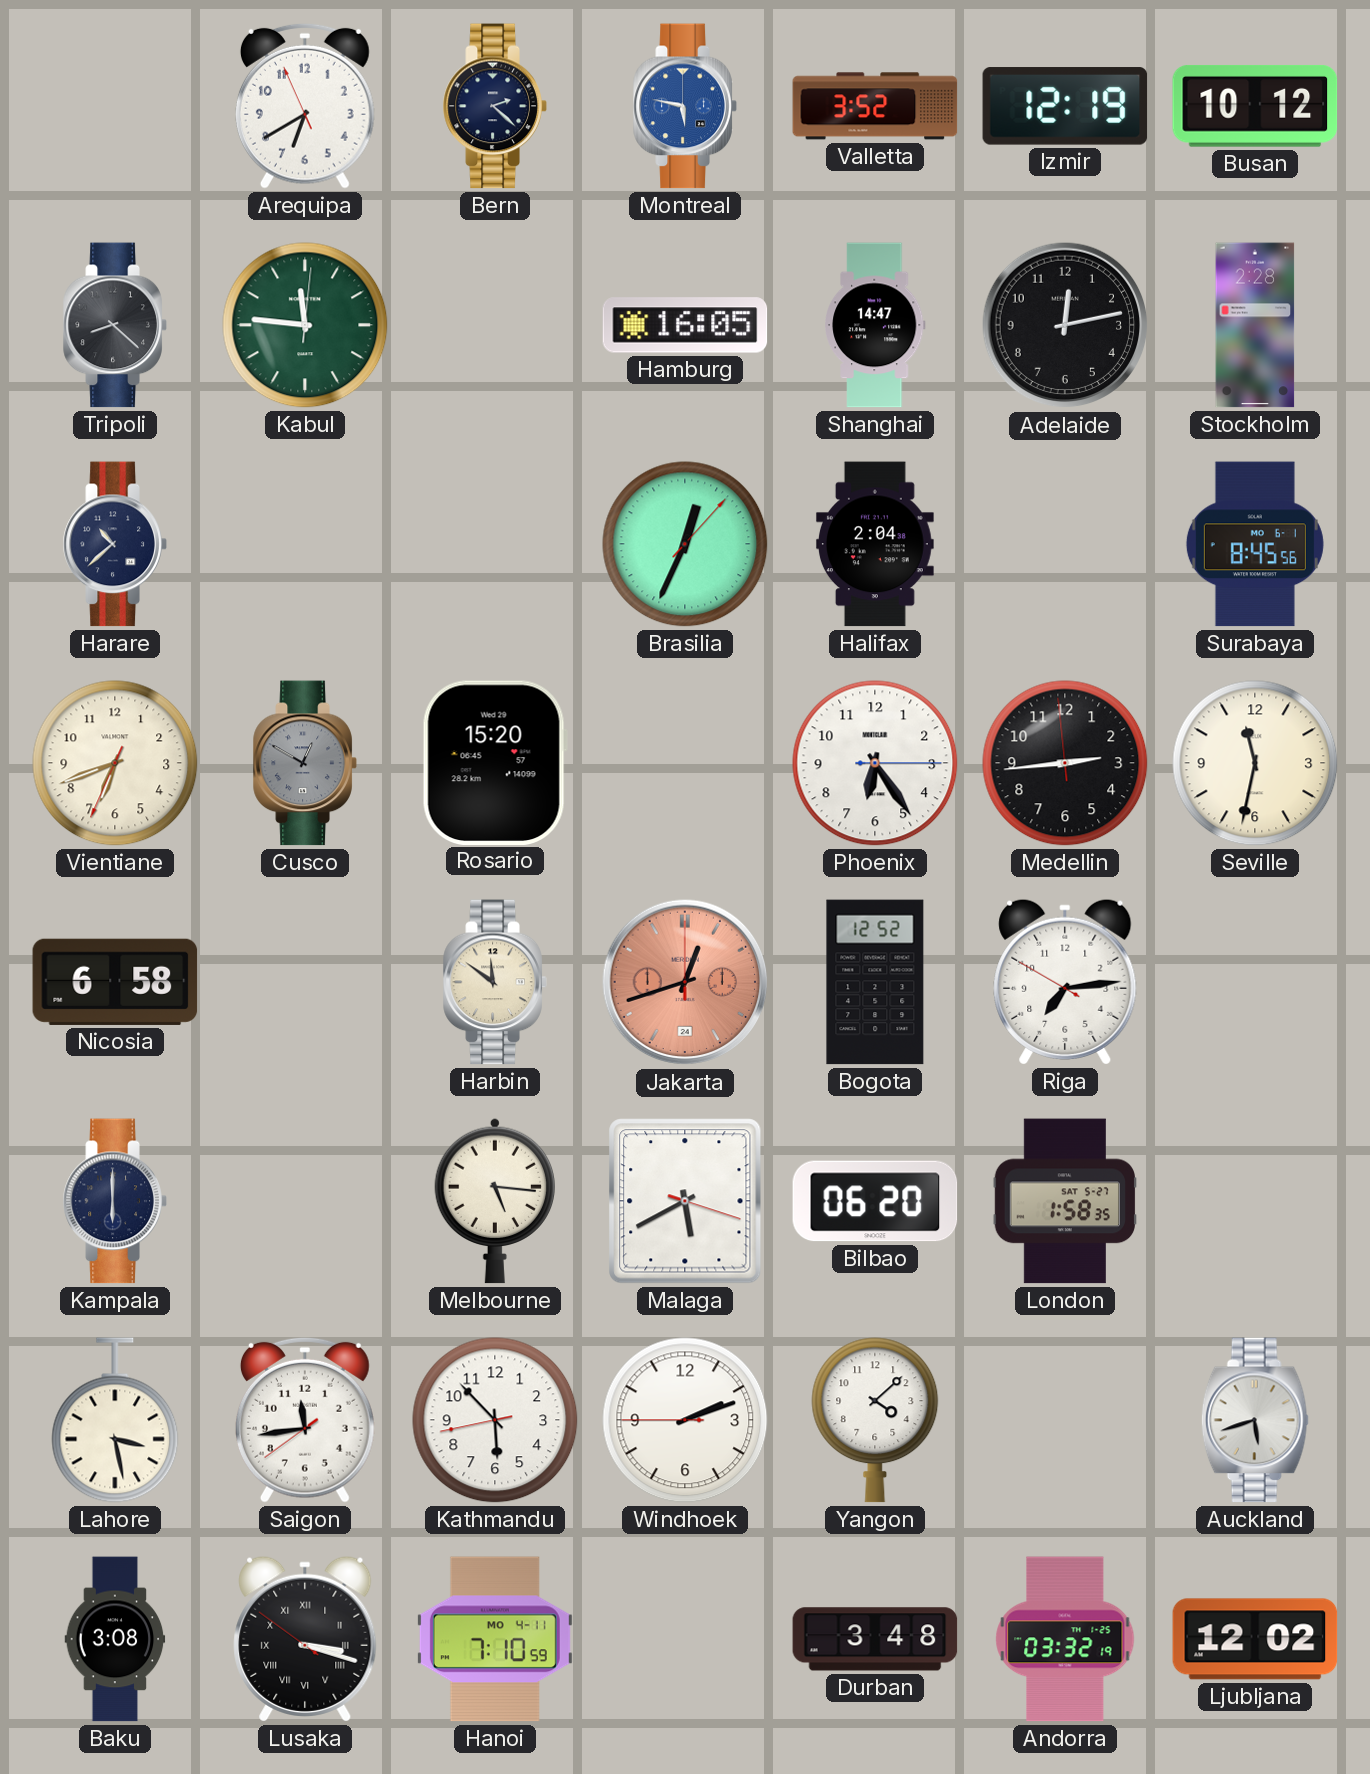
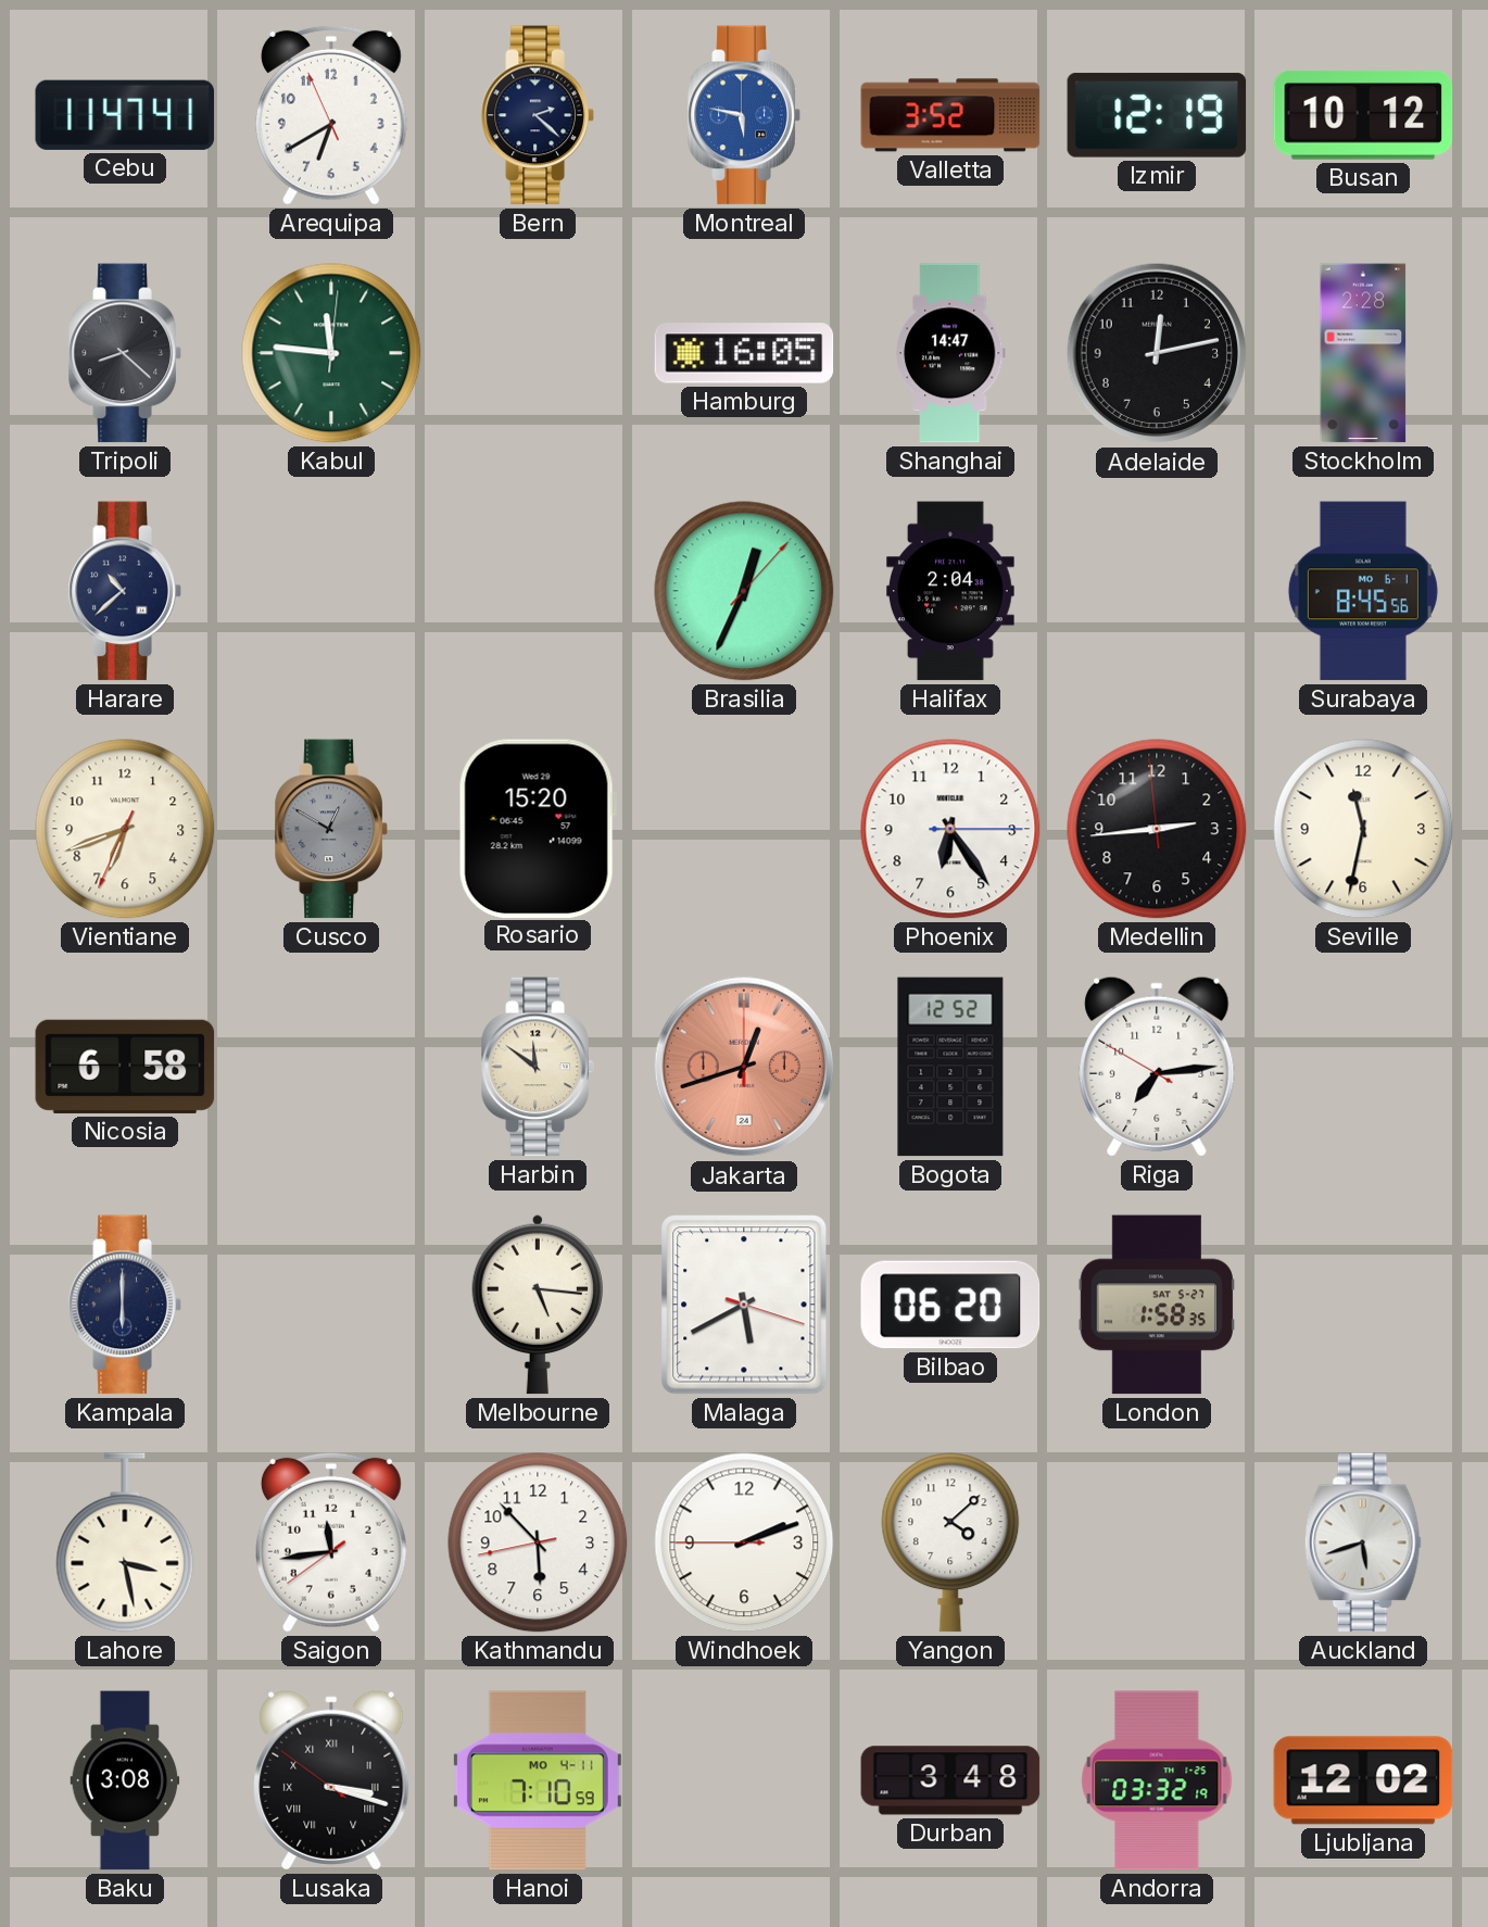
Cebu: none -> 11:47
